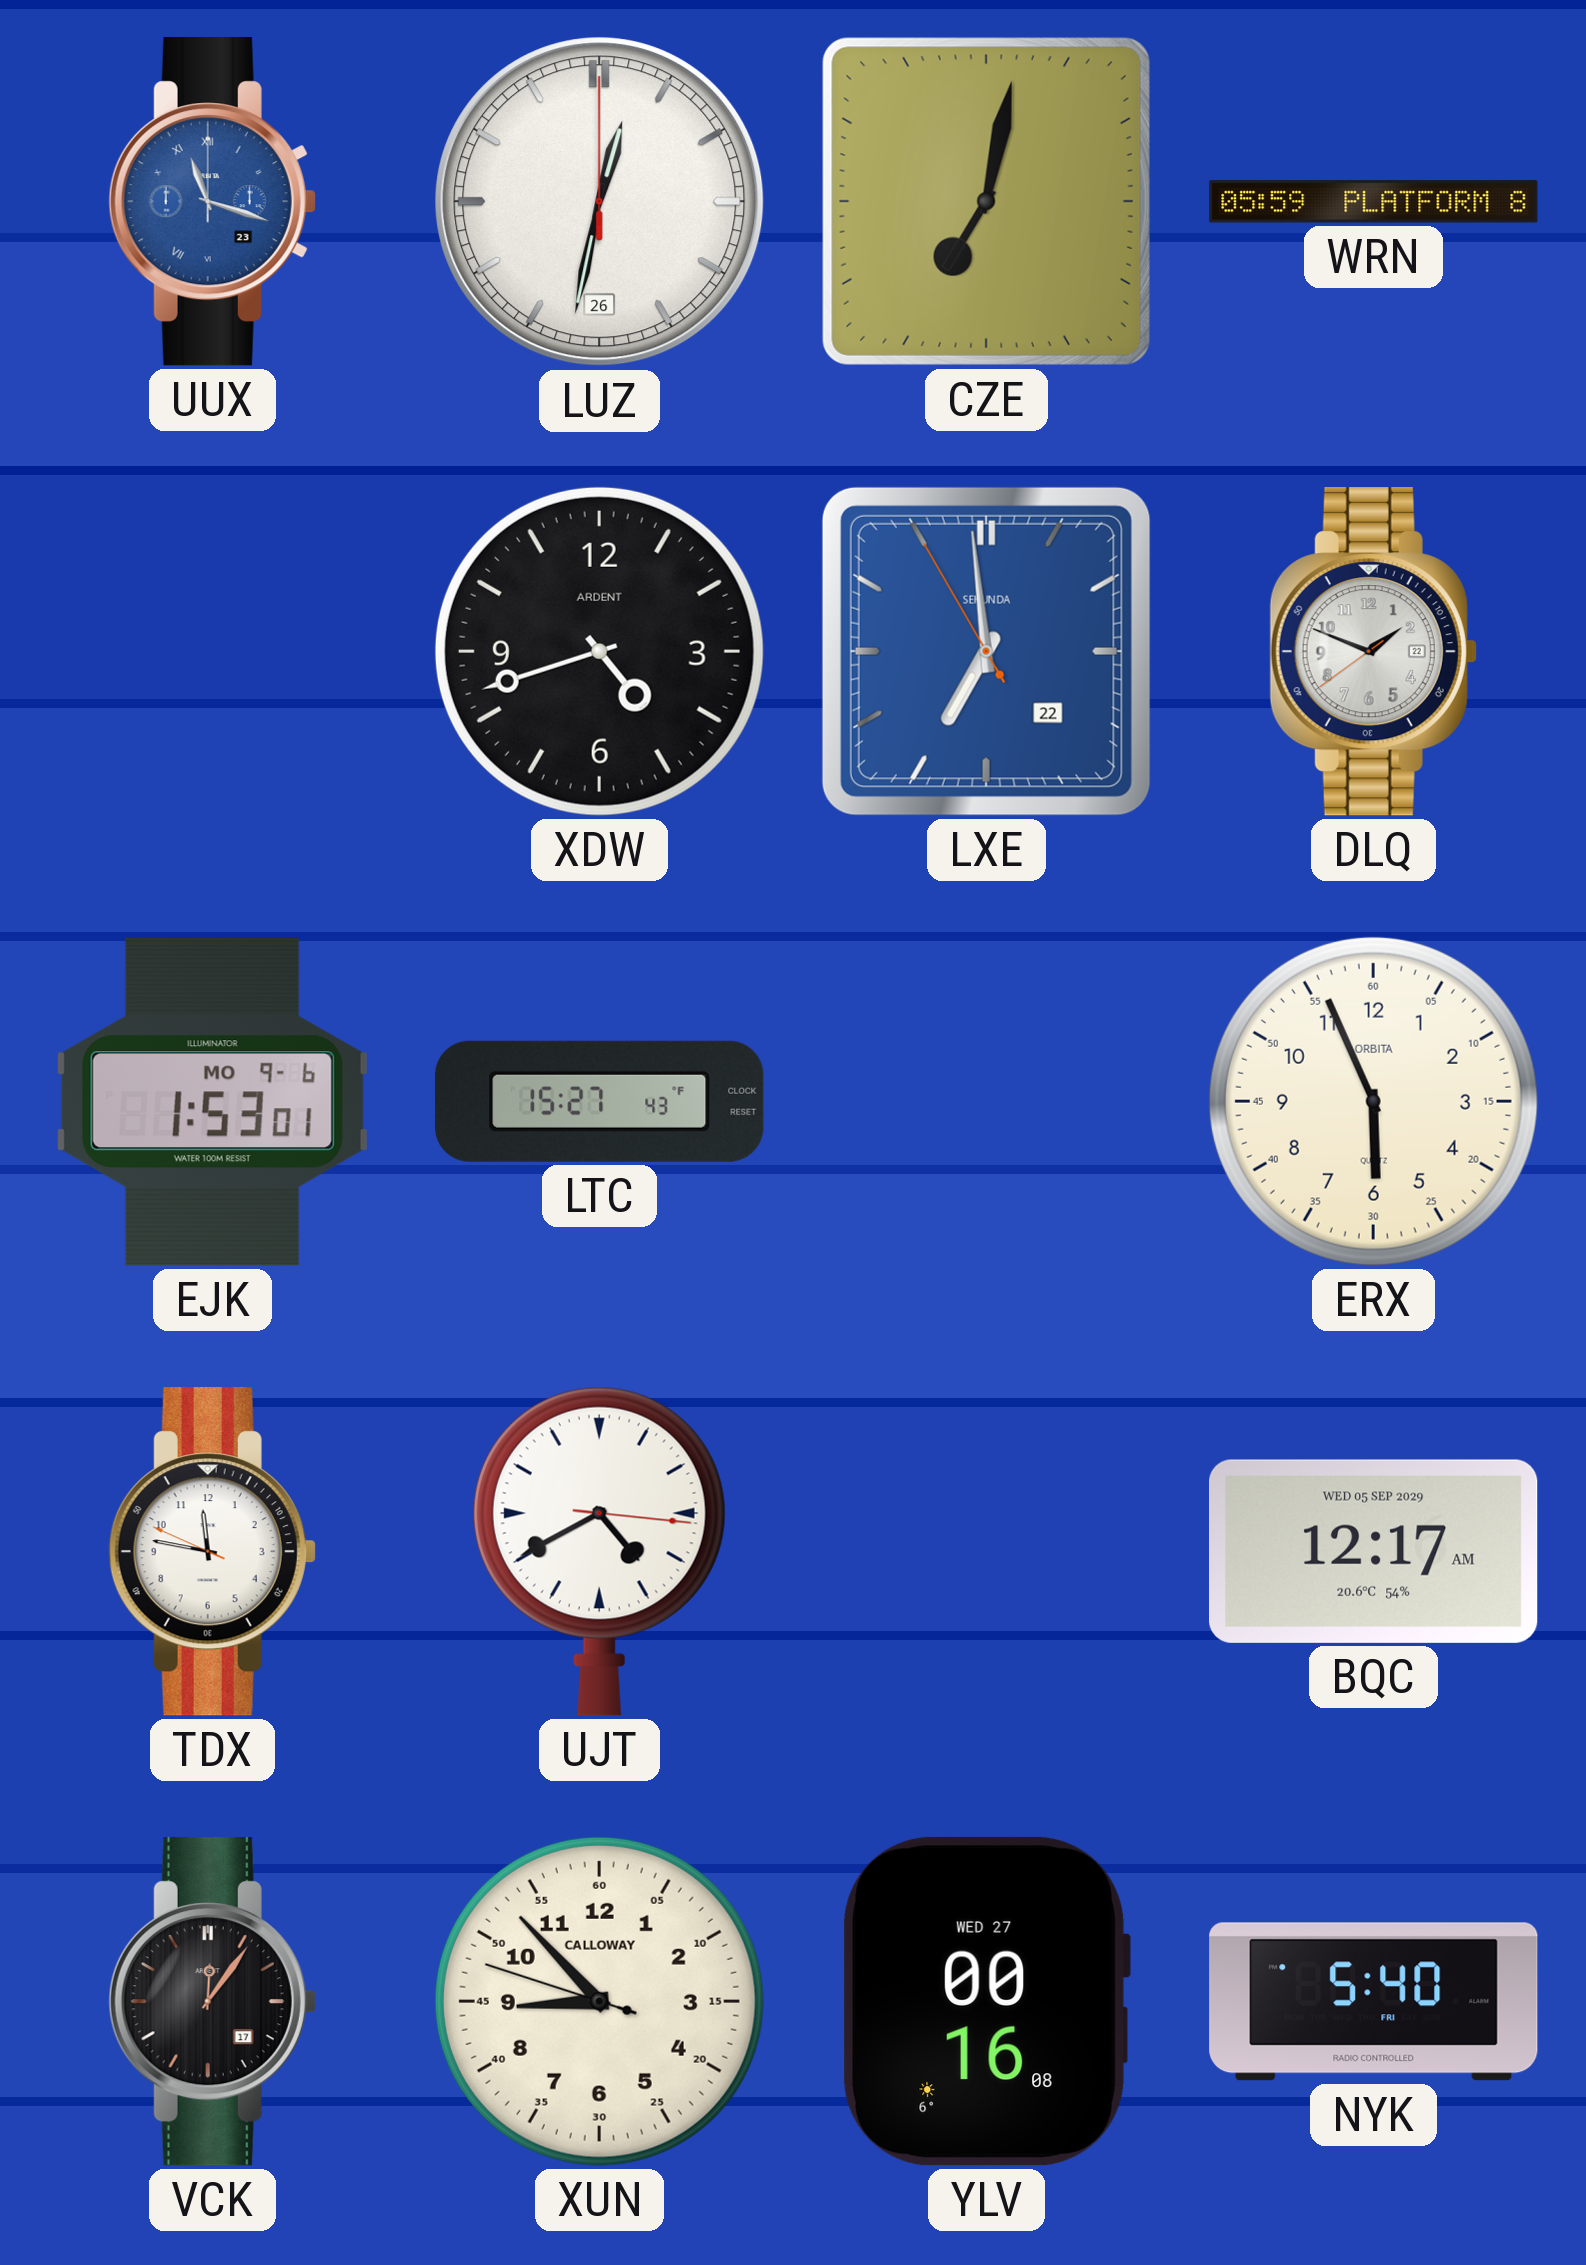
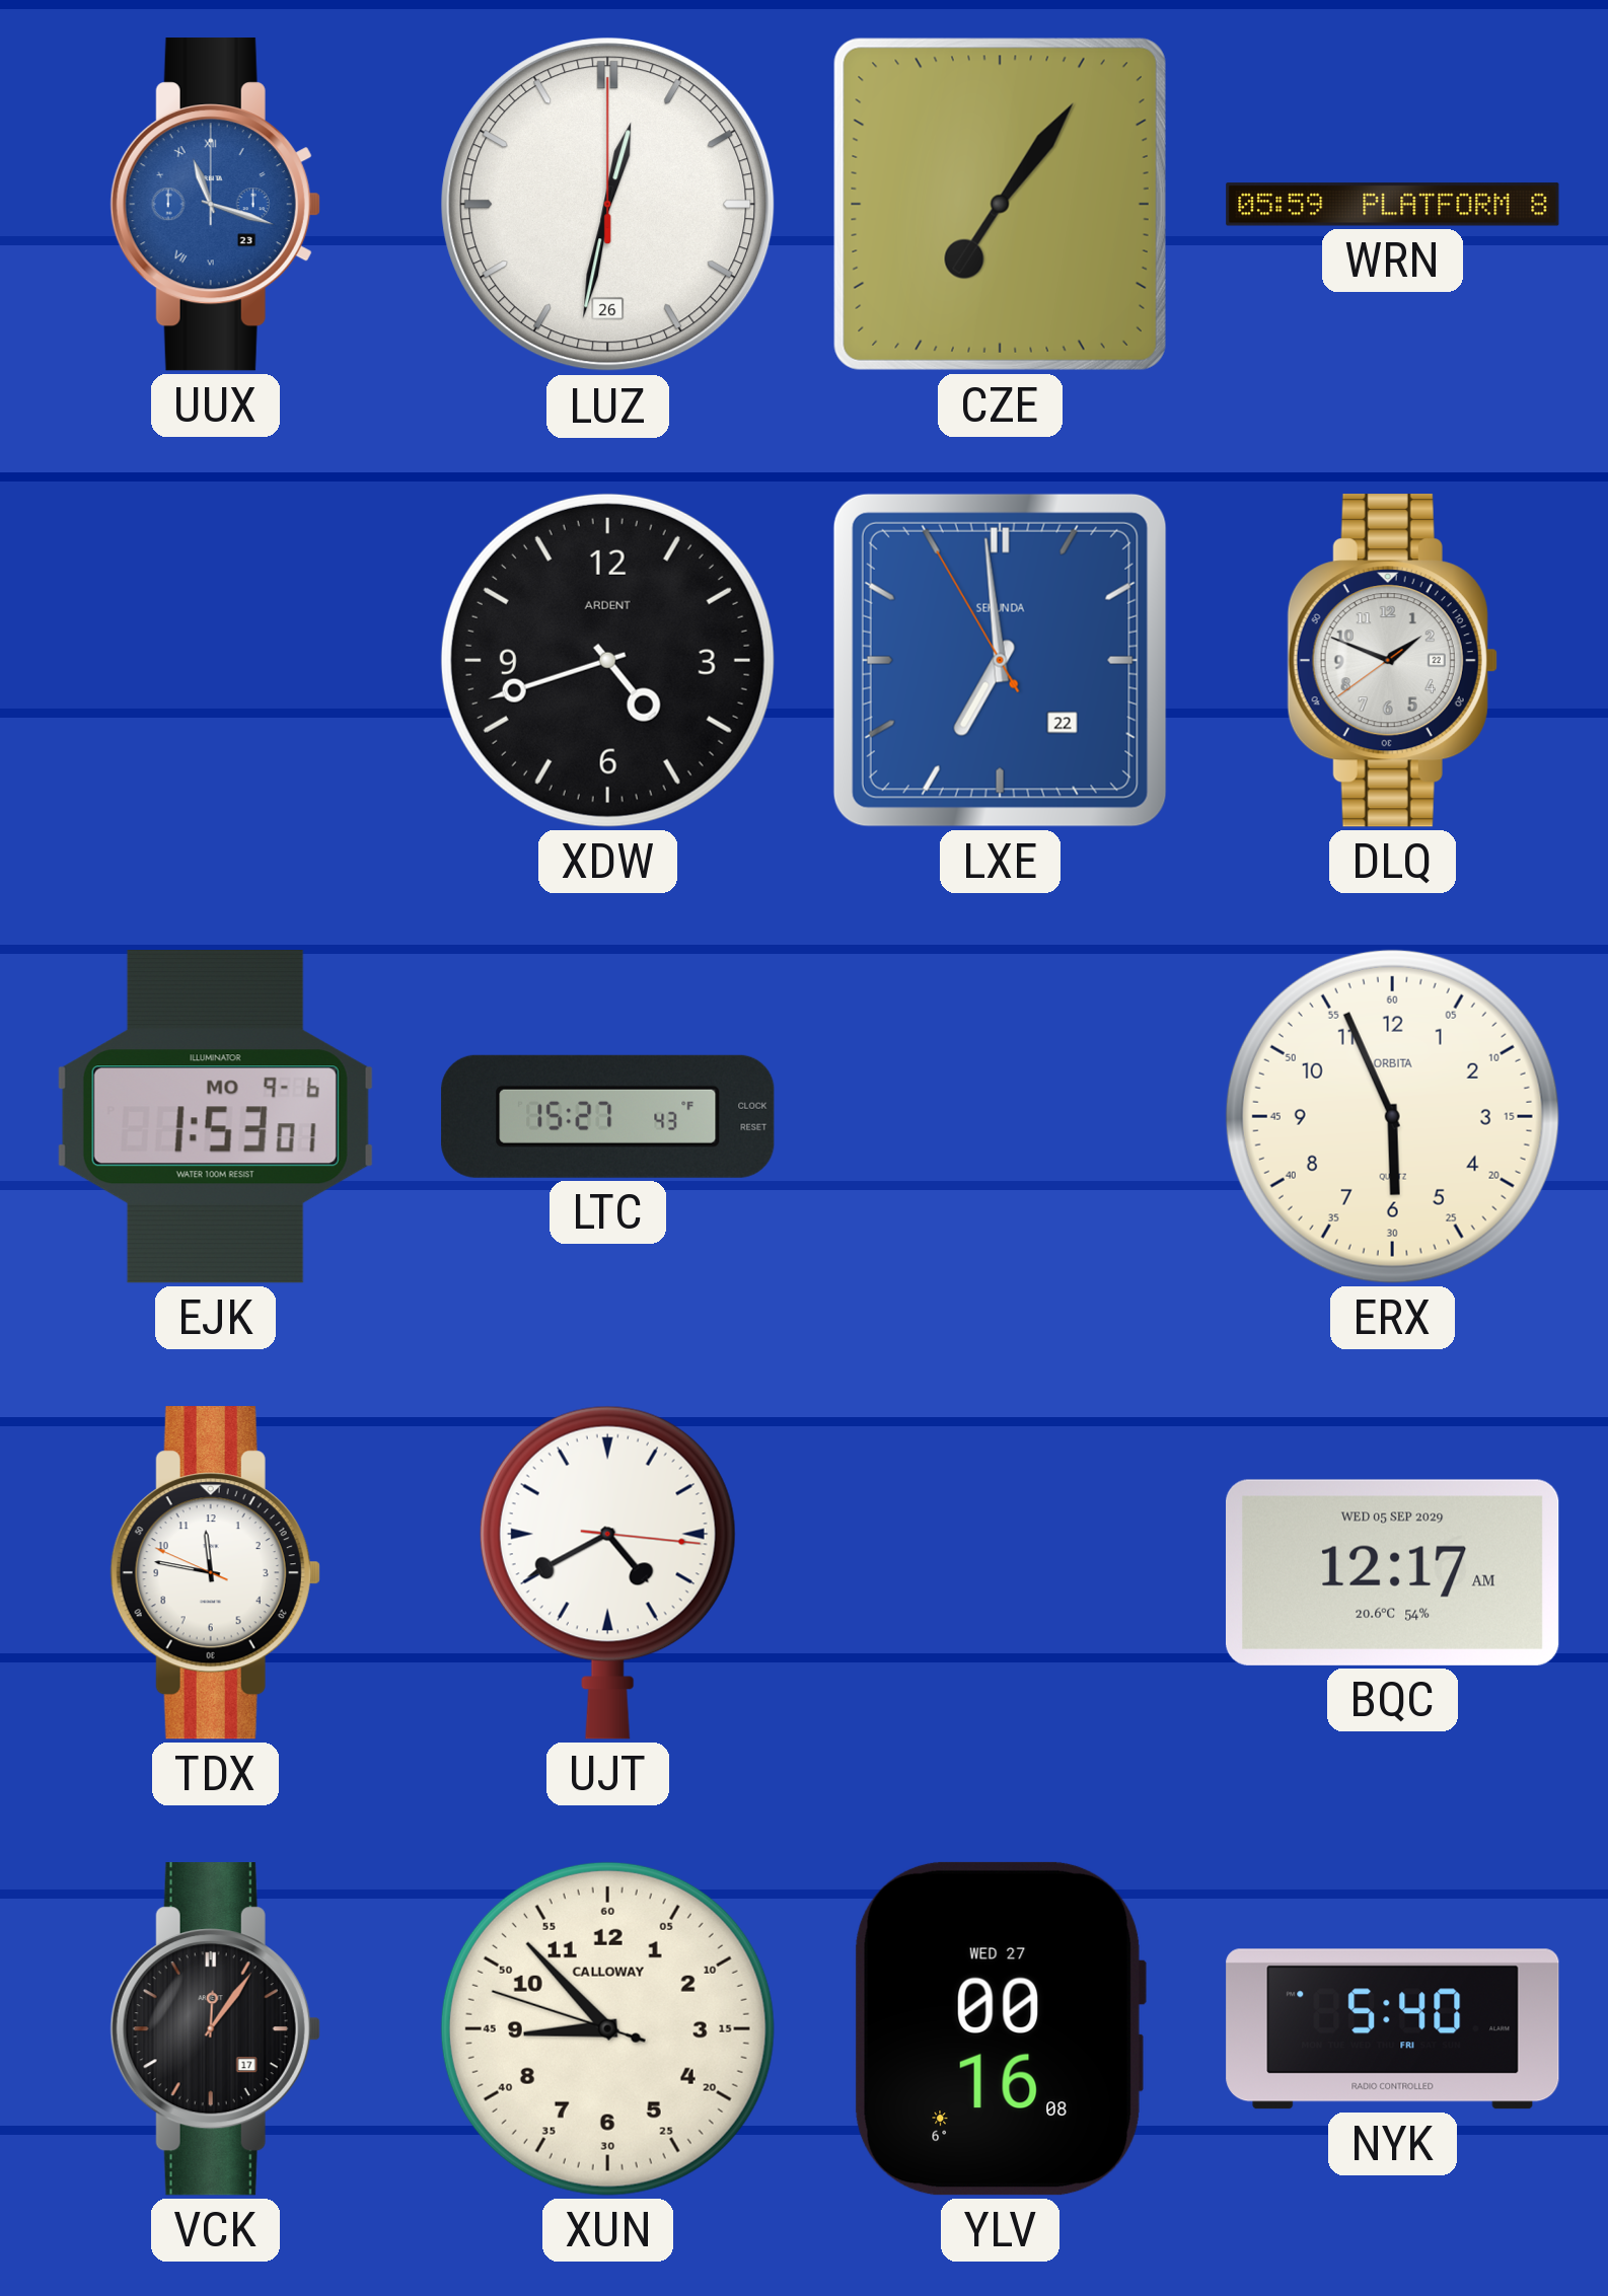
CZE: 7:02 -> 7:06
